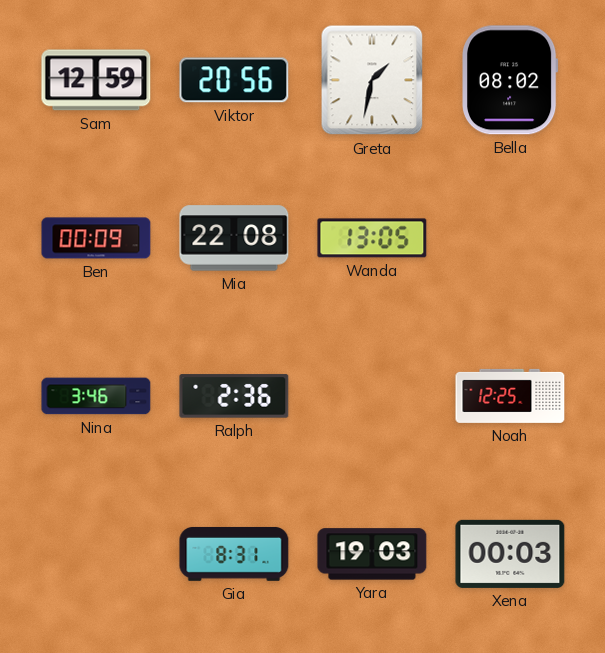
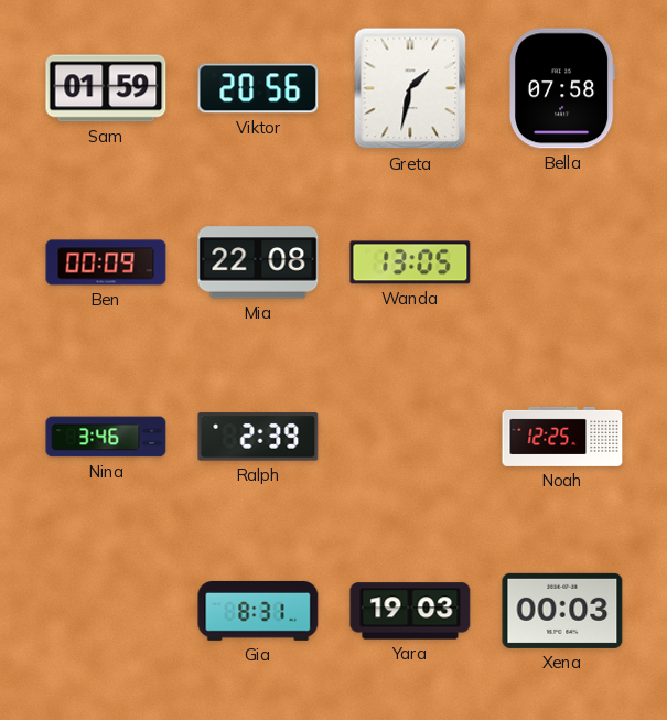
Sam: 12:59 -> 01:59
Bella: 08:02 -> 07:58
Ralph: 2:36 -> 2:39
